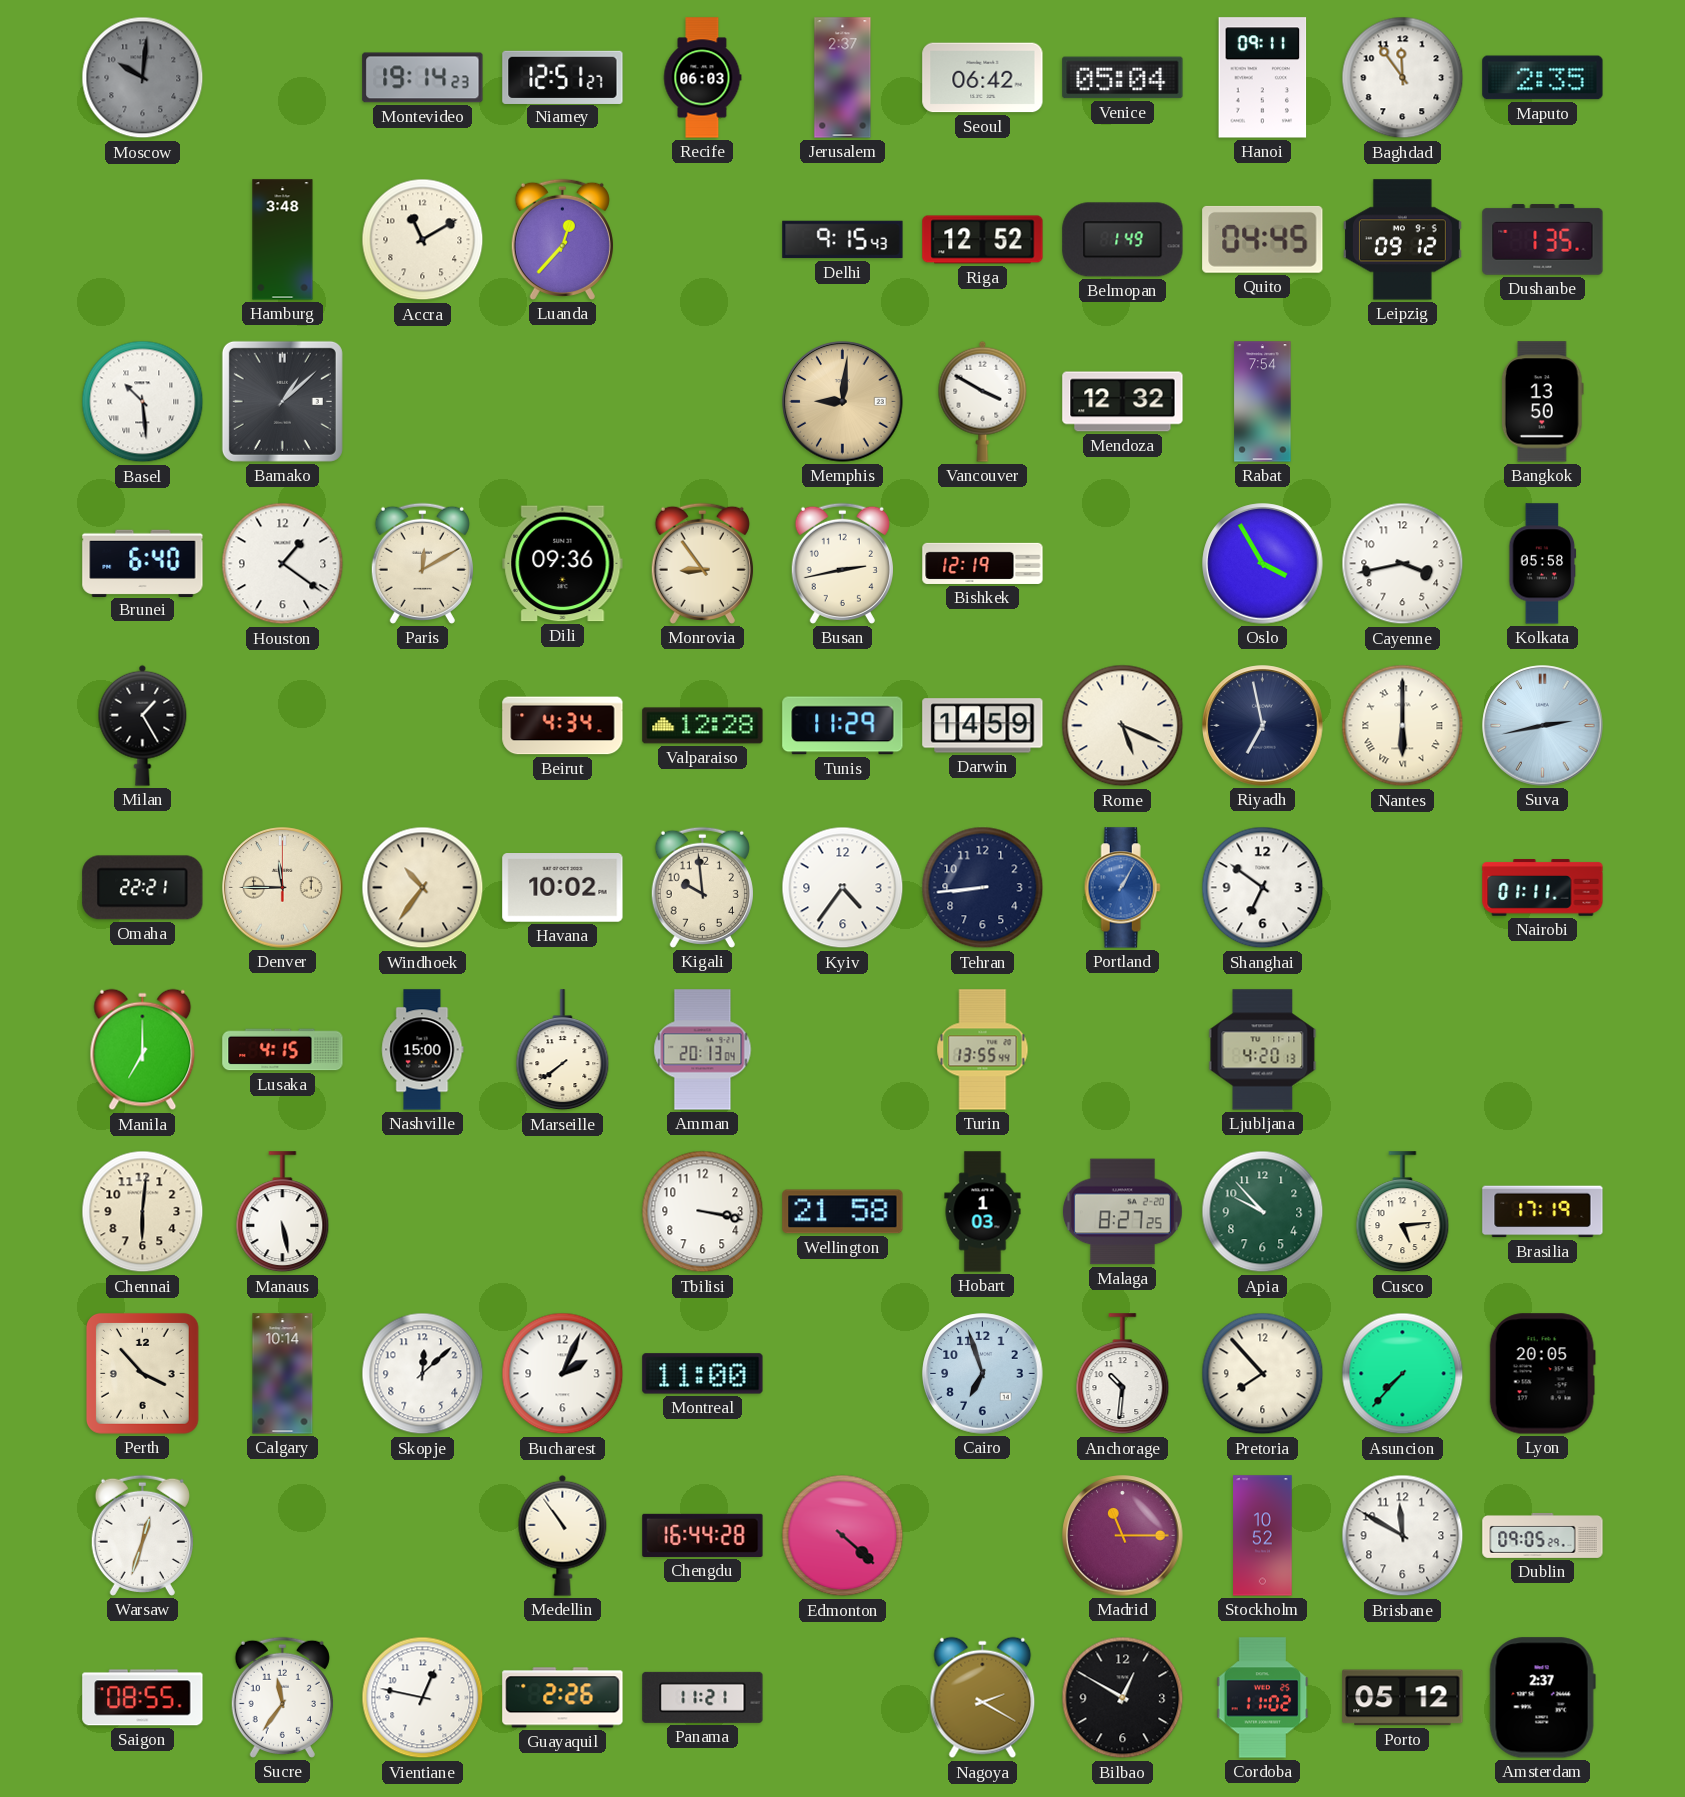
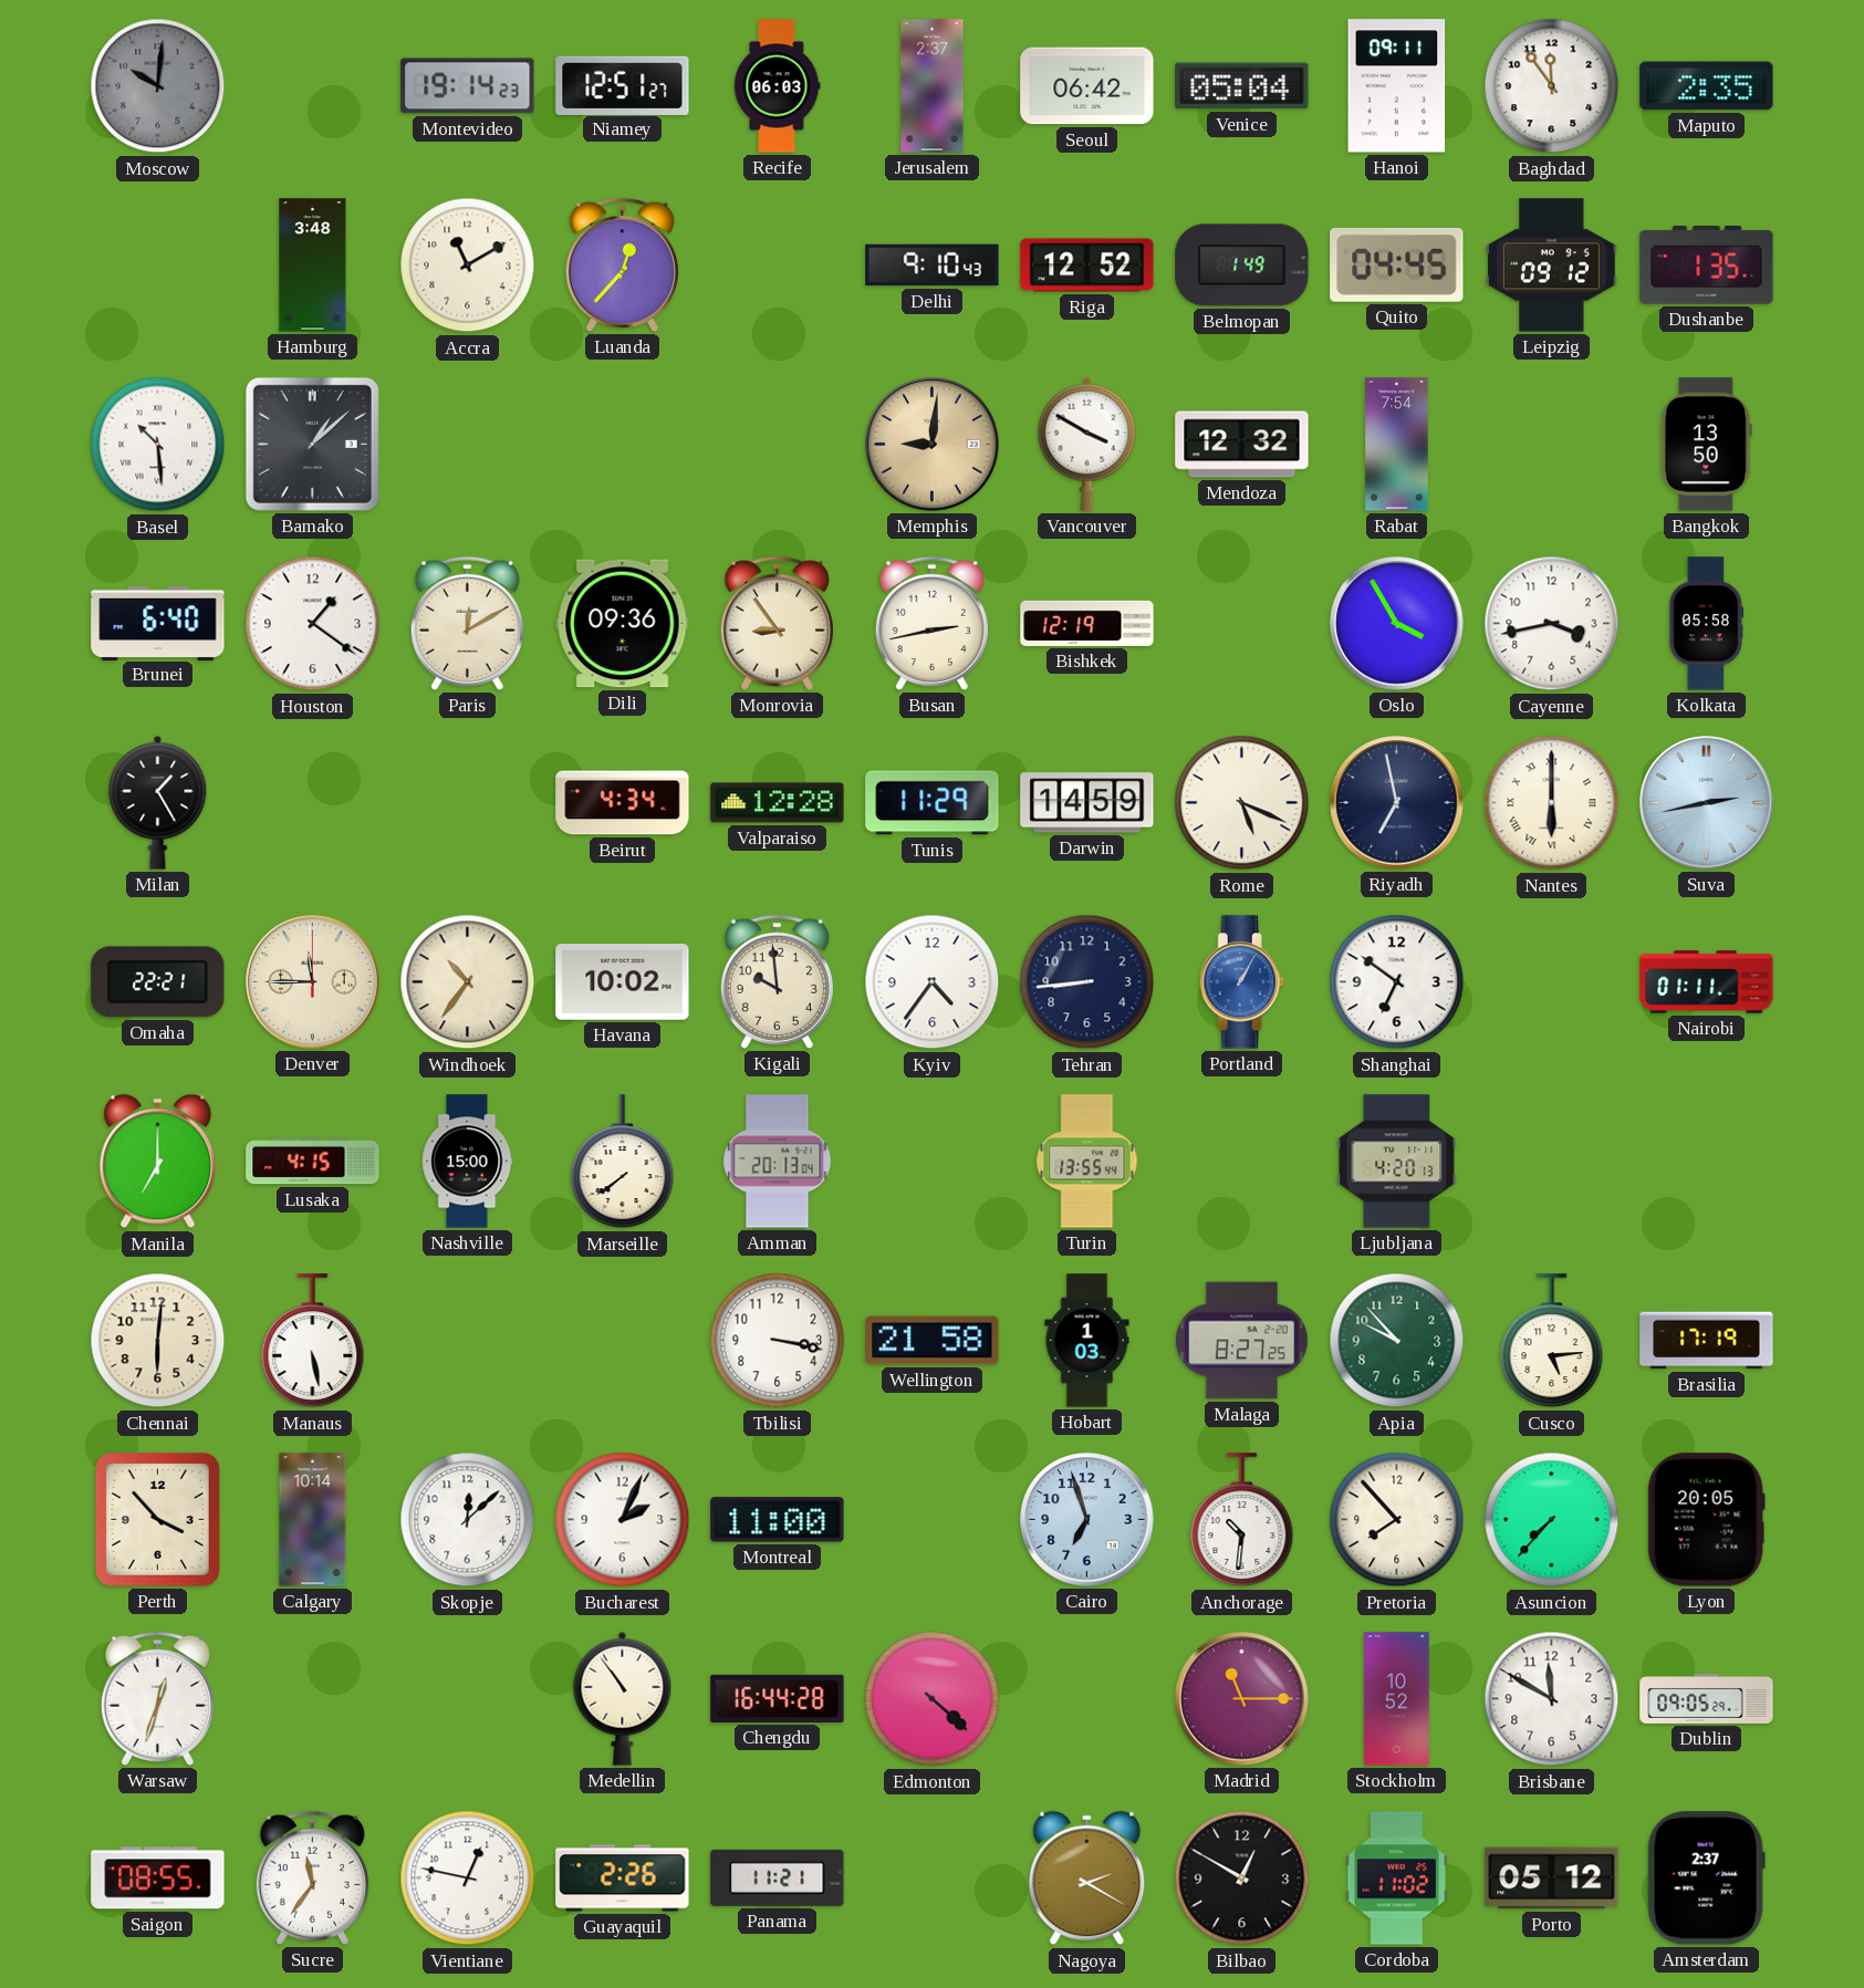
Delhi: 9:15 -> 9:10
